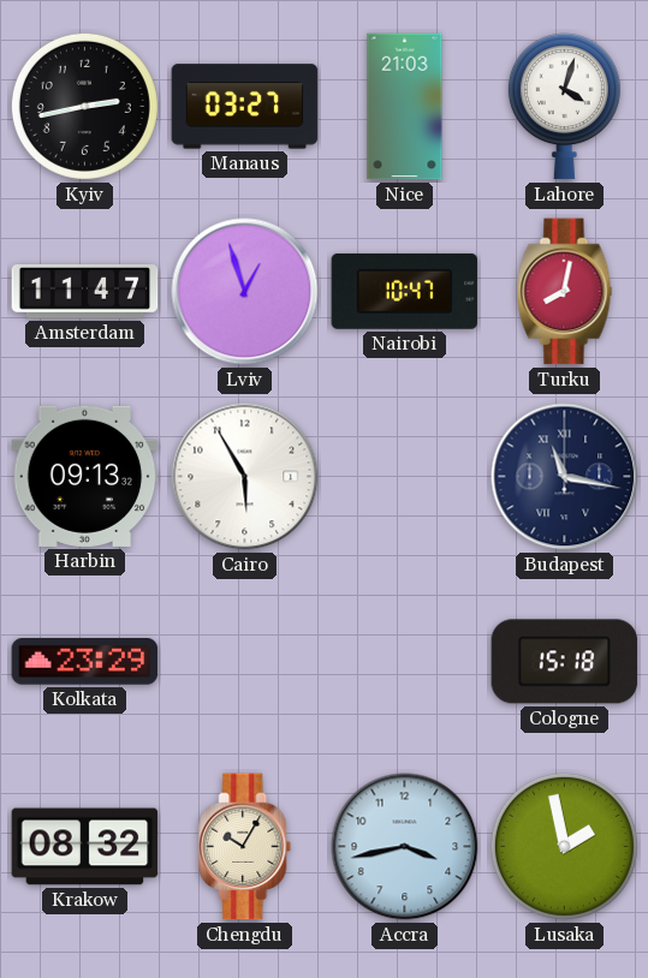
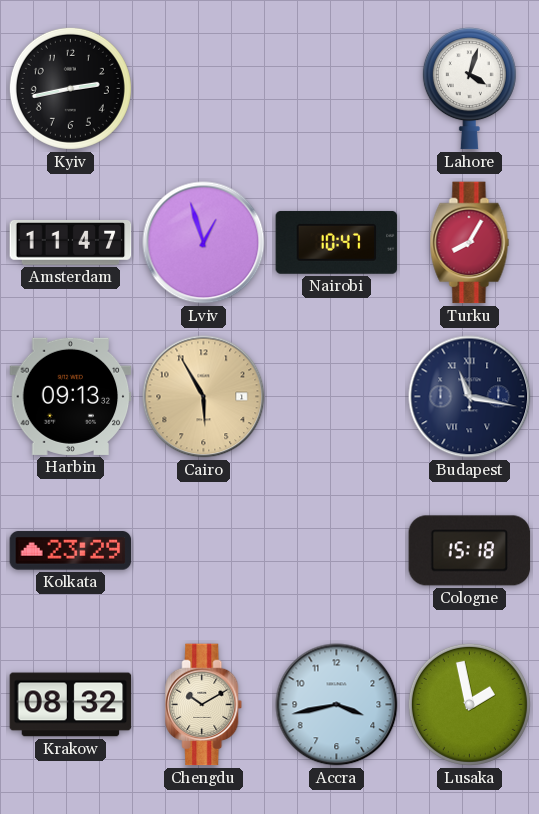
Manaus: 03:27 -> none
Nice: 21:03 -> none
Turku: 8:02 -> 8:05
Cairo dial: white -> champagne
Chengdu: 10:05 -> 10:10
